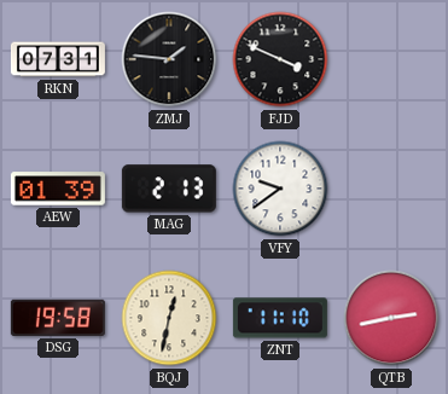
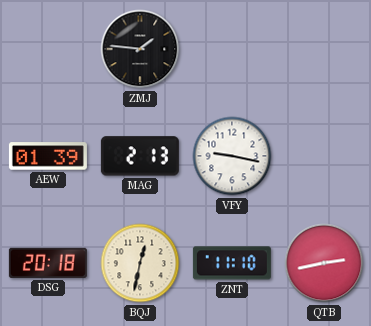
RKN: 07:31 -> none
FJD: 3:49 -> none
VFY: 9:39 -> 9:17
DSG: 19:58 -> 20:18
